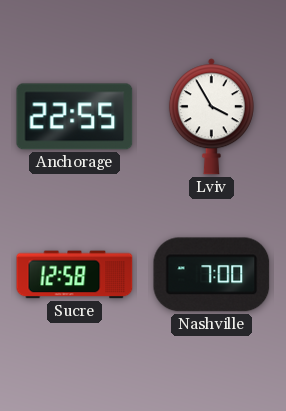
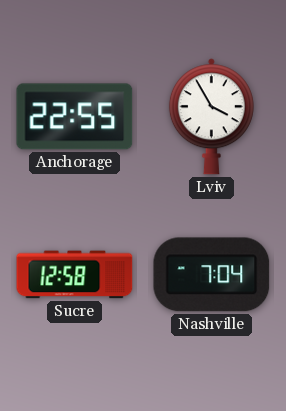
Nashville: 7:00 -> 7:04
